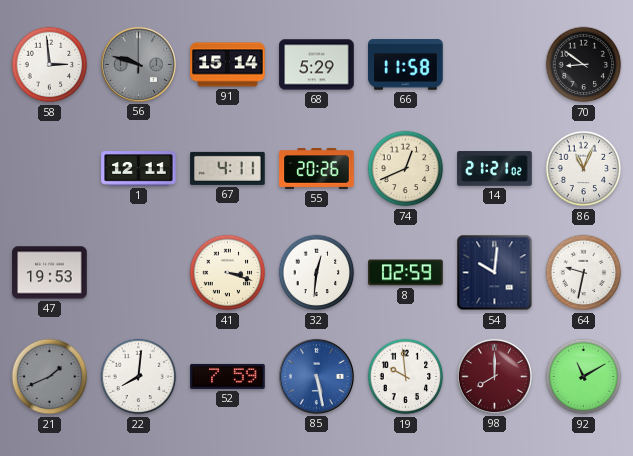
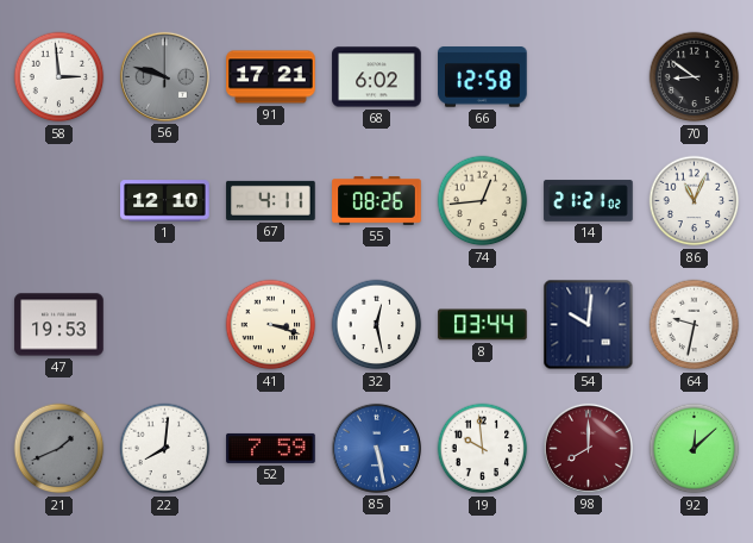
91: 15:14 -> 17:21
68: 5:29 -> 6:02
66: 11:58 -> 12:58
1: 12:11 -> 12:10
55: 20:26 -> 08:26
74: 12:41 -> 12:44
32: 12:31 -> 12:28
8: 02:59 -> 03:44
92: 11:10 -> 12:08
